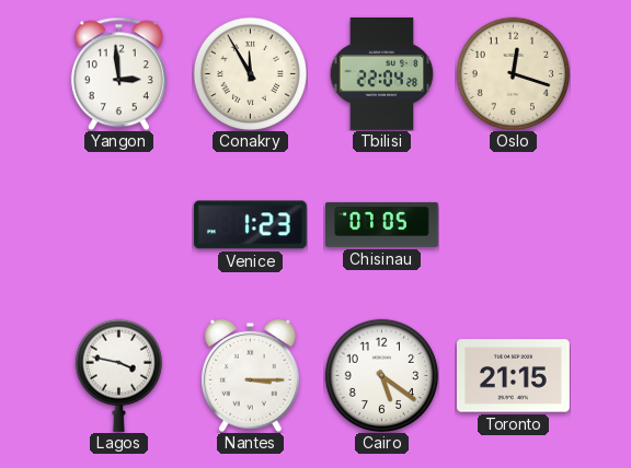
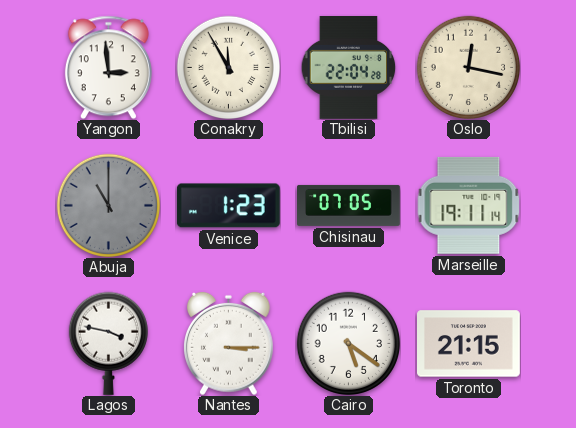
Oslo: 12:18 -> 12:17
Abuja: none -> 11:00
Marseille: none -> 19:11
